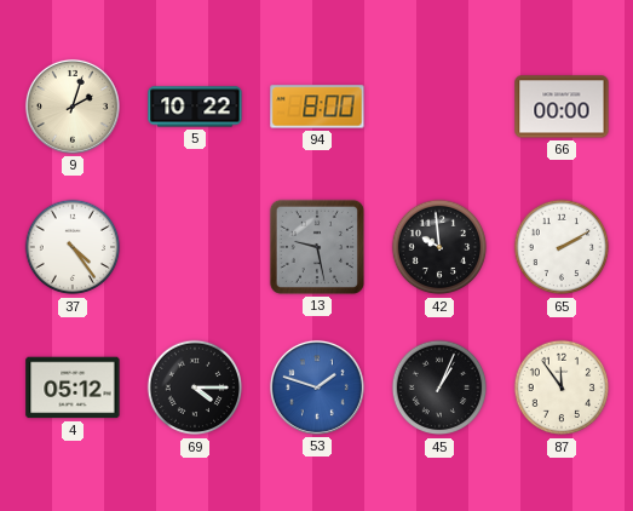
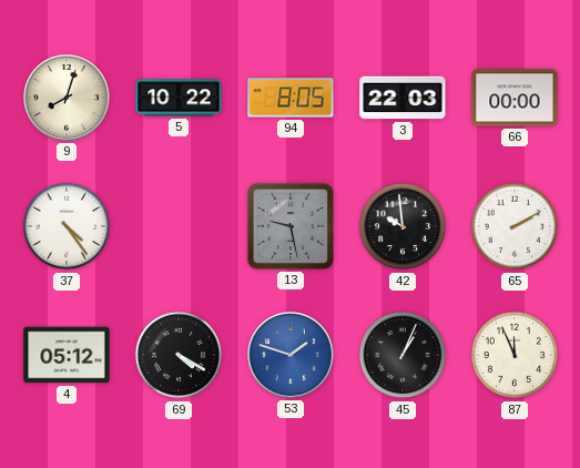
9: 2:03 -> 8:03
94: 8:00 -> 8:05
3: none -> 22:03
69: 4:15 -> 4:20
87: 11:54 -> 11:56
